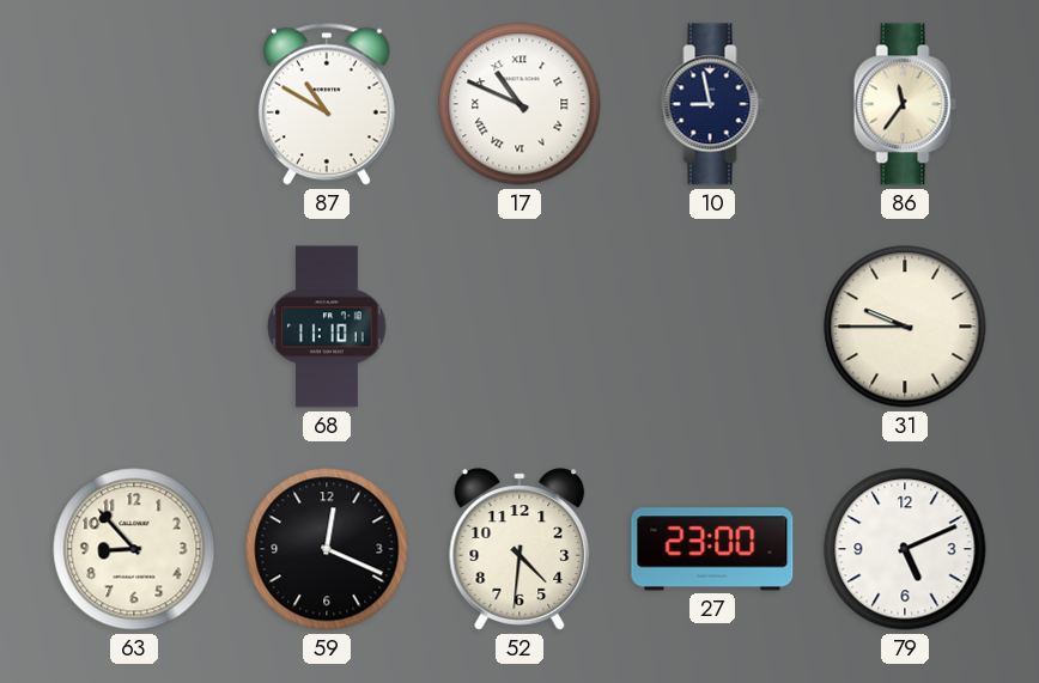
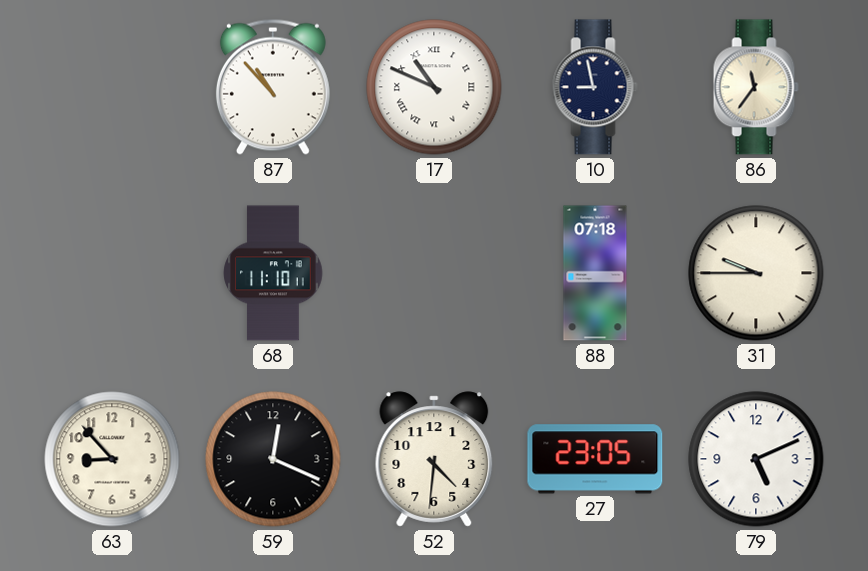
87: 10:50 -> 10:53
88: none -> 07:18
27: 23:00 -> 23:05
